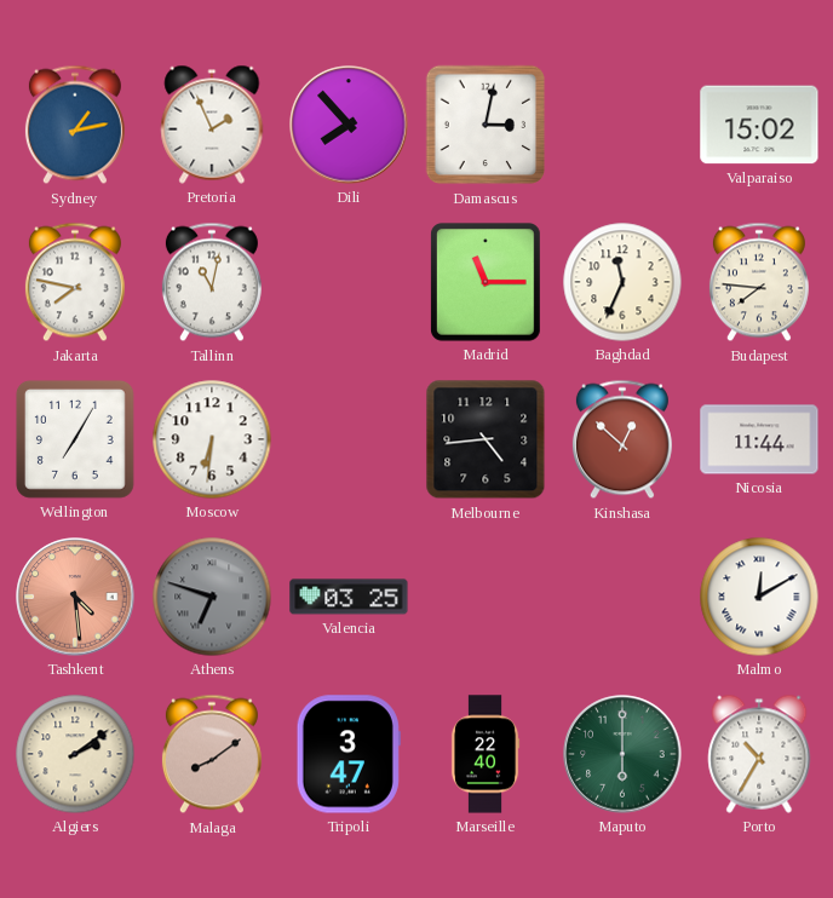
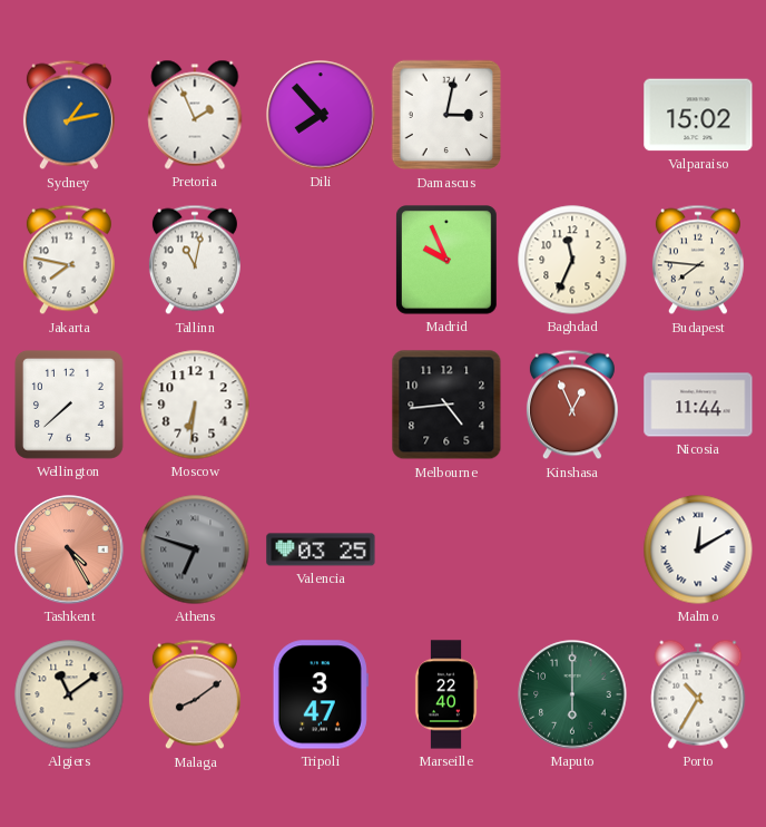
Madrid: 11:15 -> 9:56
Wellington: 7:05 -> 7:38
Kinshasa: 12:52 -> 12:56
Tashkent: 4:29 -> 4:25
Algiers: 2:09 -> 11:09
